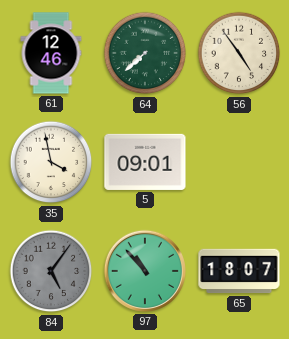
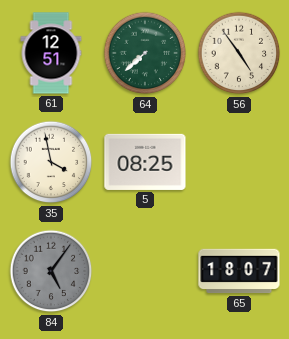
61: 12:46 -> 12:51
5: 09:01 -> 08:25
97: 10:53 -> none
